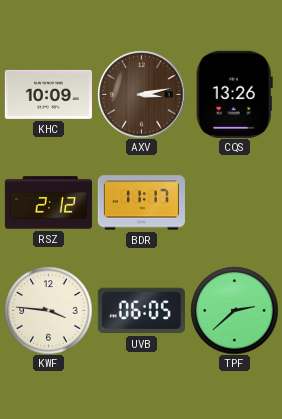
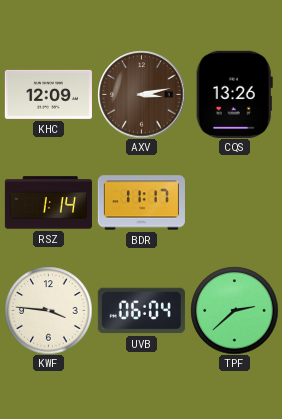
KHC: 10:09 -> 12:09
RSZ: 2:12 -> 1:14
UVB: 06:05 -> 06:04
